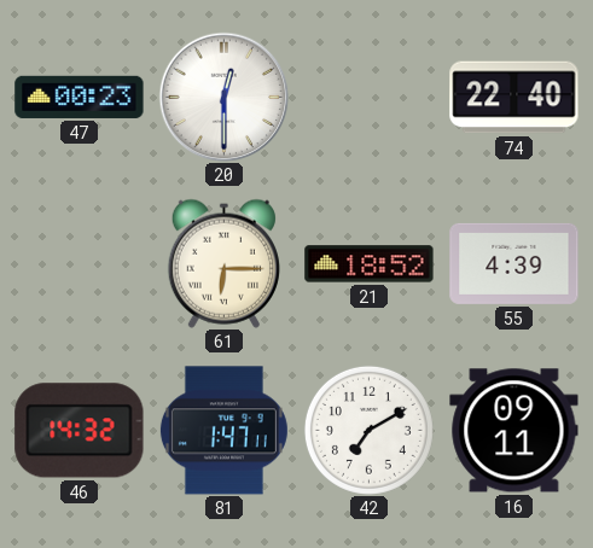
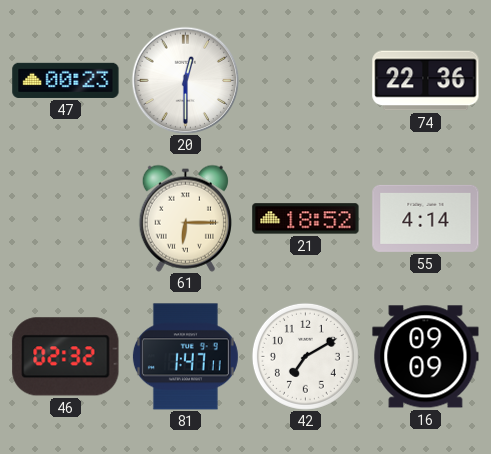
74: 22:40 -> 22:36
55: 4:39 -> 4:14
46: 14:32 -> 02:32
16: 09:11 -> 09:09
